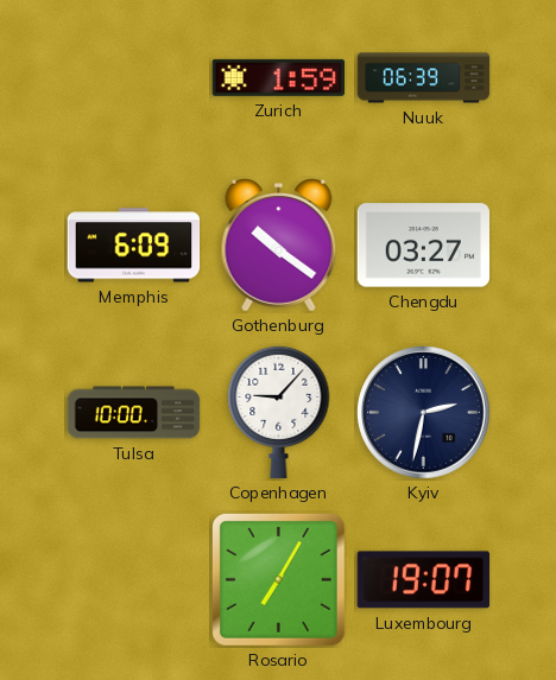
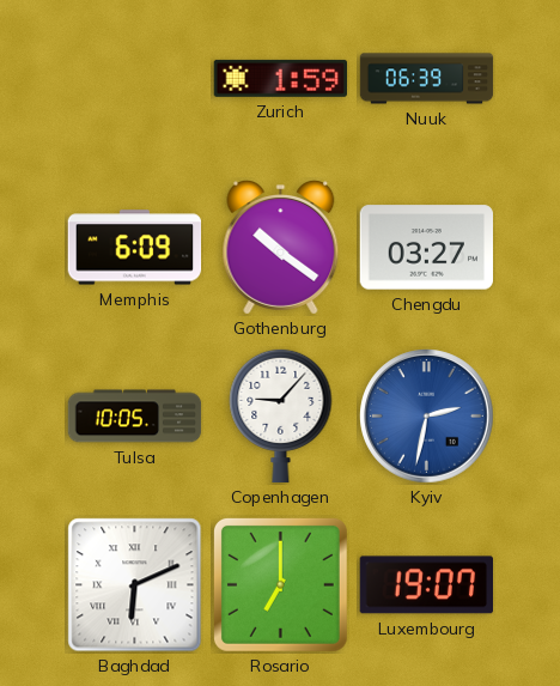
Tulsa: 10:00 -> 10:05
Kyiv dial: navy -> blue
Baghdad: none -> 6:11
Rosario: 7:05 -> 7:00
